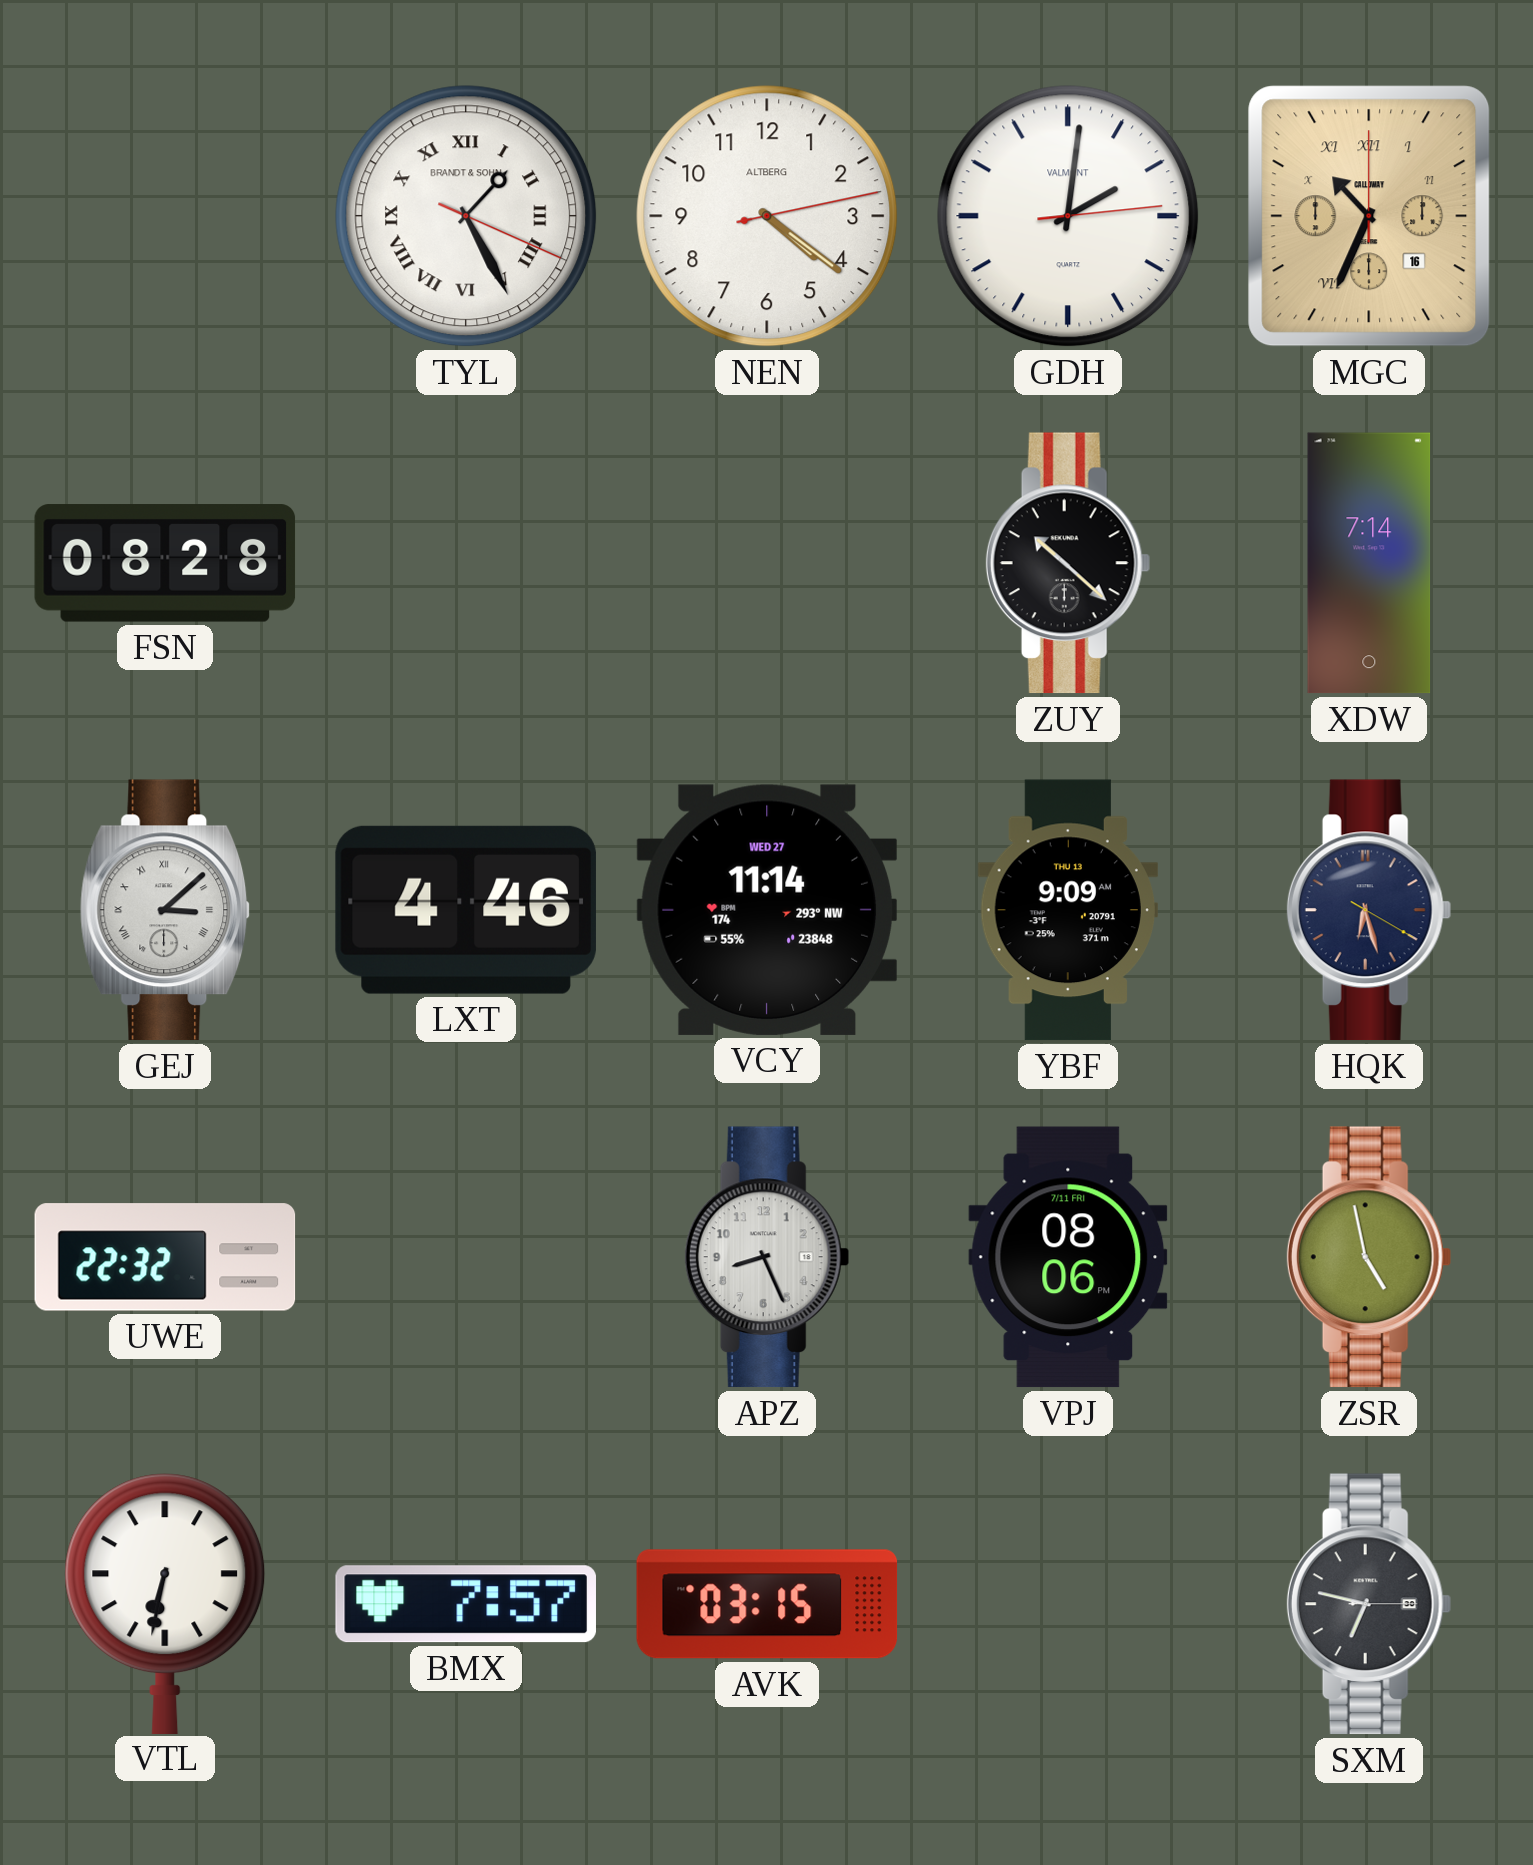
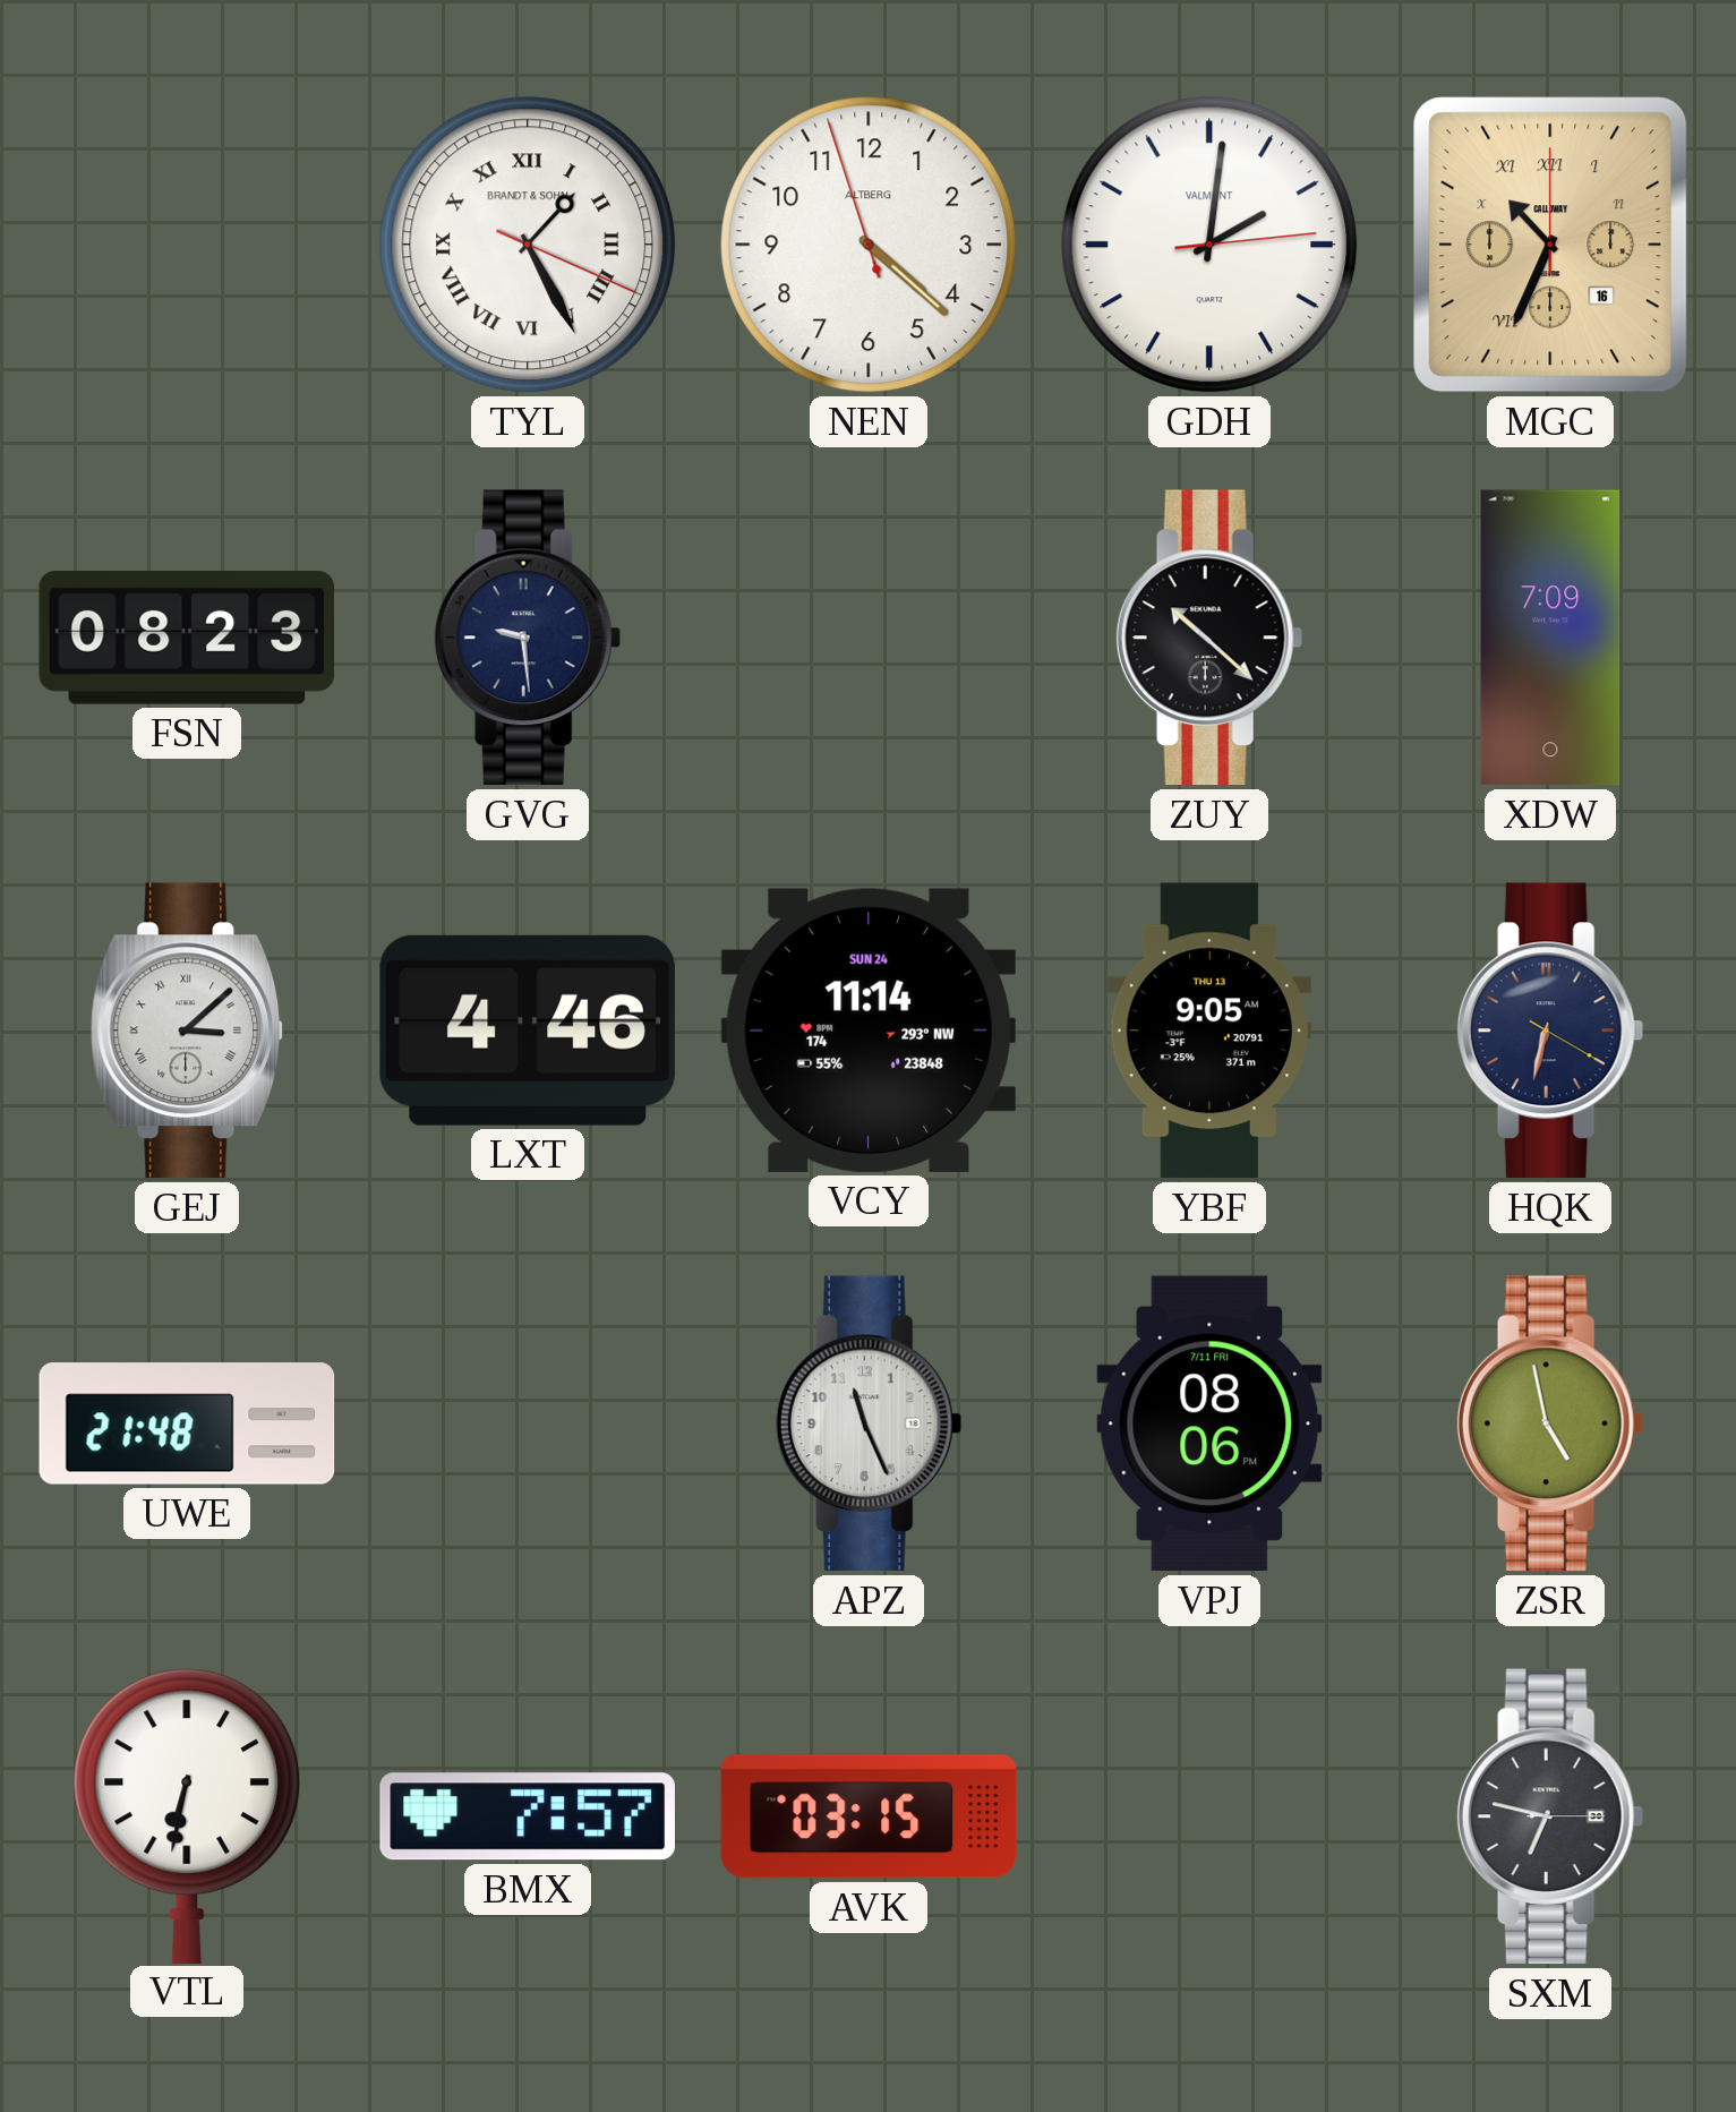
NEN: 4:21:13 -> 4:21:57
FSN: 08:28 -> 08:23
GVG: none -> 9:29
XDW: 7:14 -> 7:09
VCY date: WED 27 -> SUN 24
YBF: 9:09 -> 9:05
HQK: 6:27 -> 6:32
UWE: 22:32 -> 21:48
APZ: 8:26 -> 11:26
